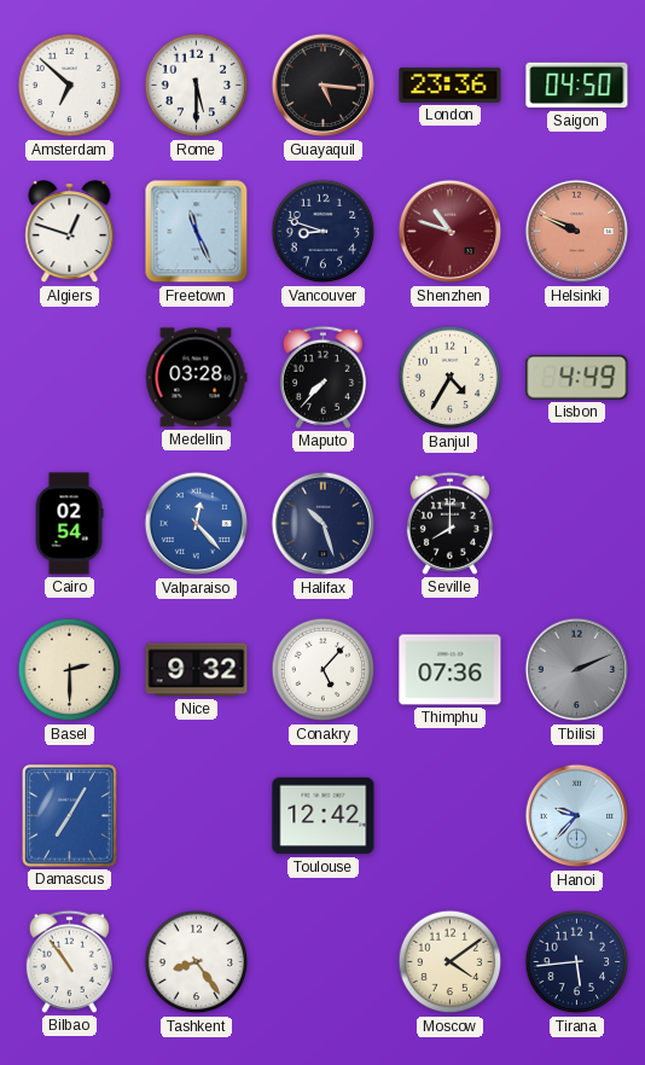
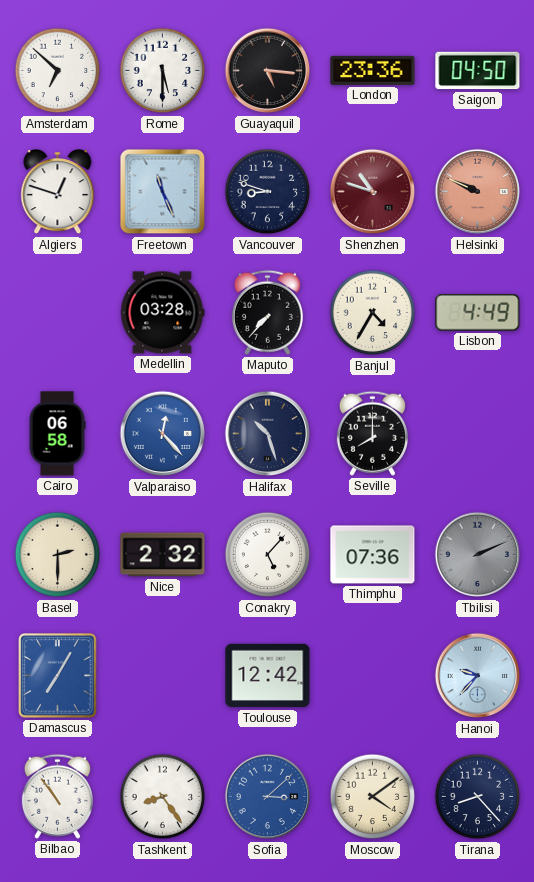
Cairo: 02:54 -> 06:58
Nice: 9:32 -> 2:32
Sofia: none -> 3:08
Tirana: 5:44 -> 8:23
